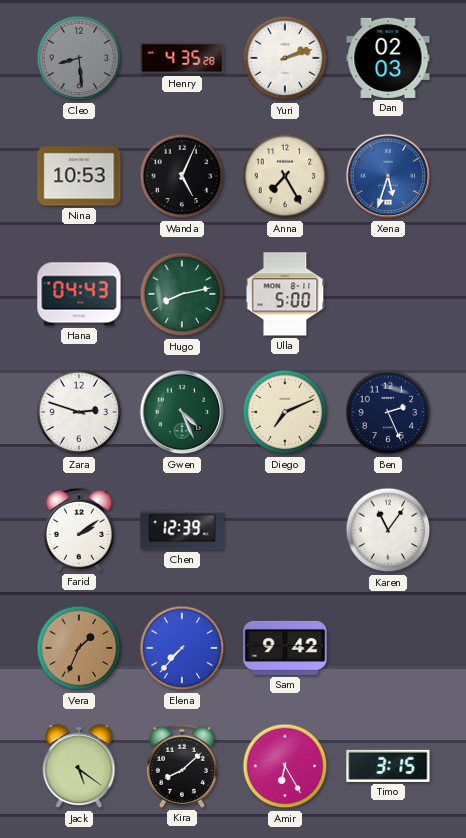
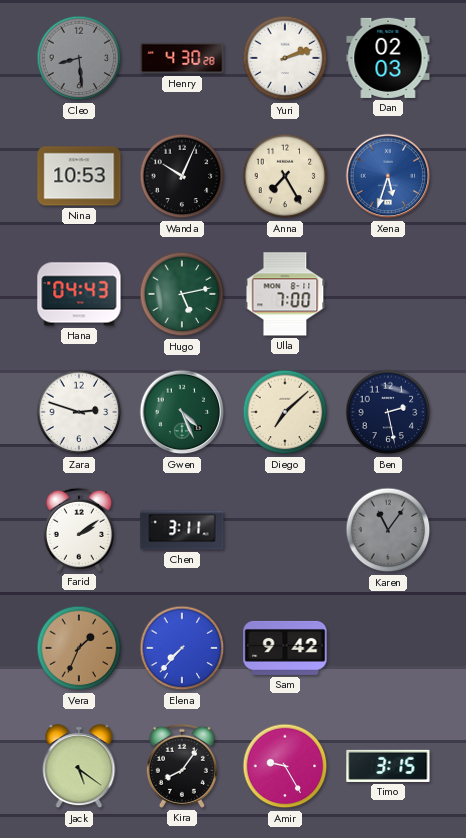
Henry: 4:35 -> 4:30
Wanda: 5:04 -> 10:04
Hugo: 8:13 -> 5:13
Ulla: 5:00 -> 7:00
Diego: 7:11 -> 7:08
Ben: 2:26 -> 2:28
Chen: 12:39 -> 3:11
Karen dial: white -> grey
Kira: 8:08 -> 8:06
Amir: 6:25 -> 9:25
